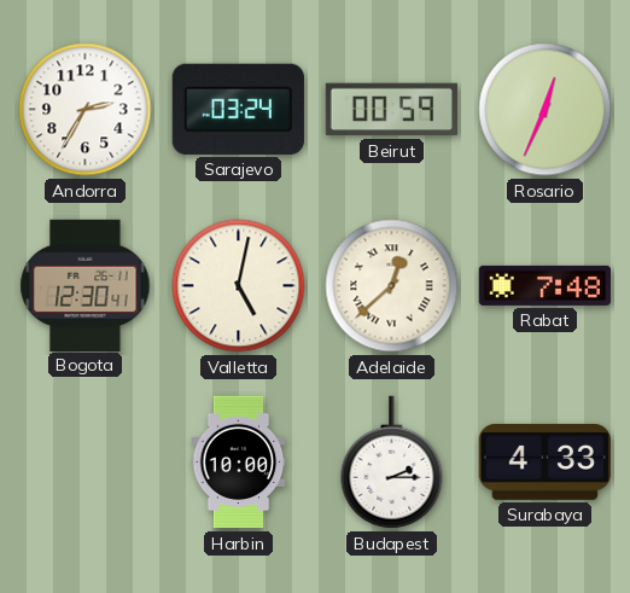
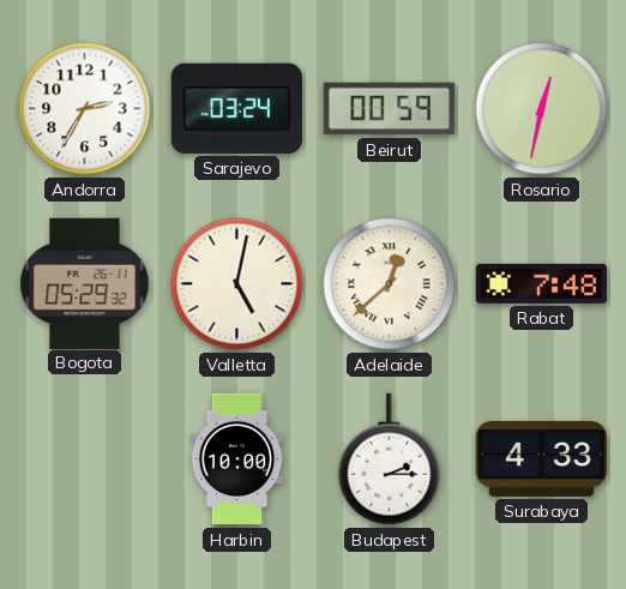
Rosario: 12:34 -> 12:32
Bogota: 12:30 -> 05:29
